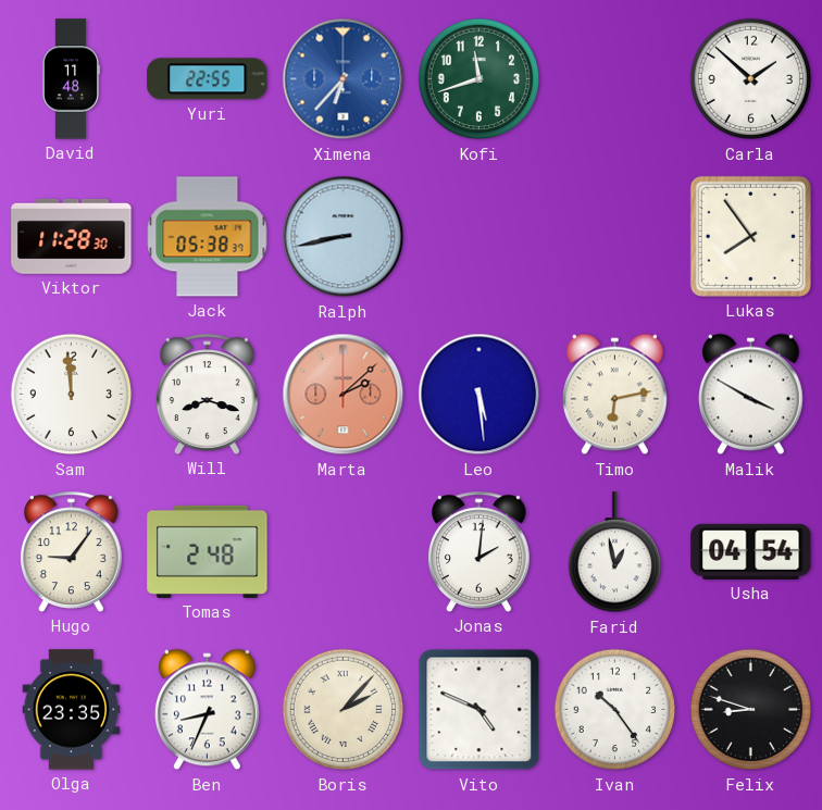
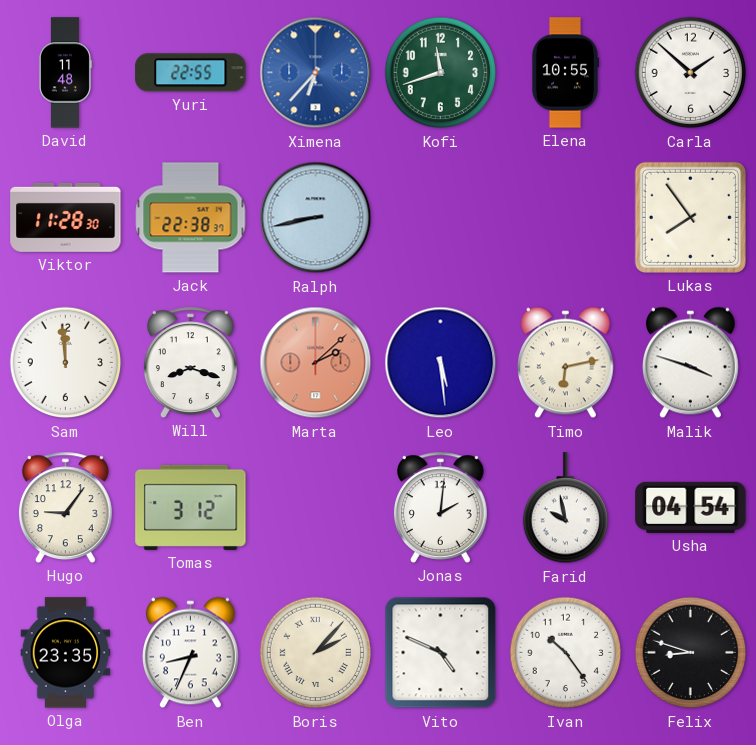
Elena: none -> 10:55
Jack: 05:38 -> 22:38
Malik: 3:50 -> 3:48
Tomas: 2:48 -> 3:12
Farid: 12:58 -> 9:58
